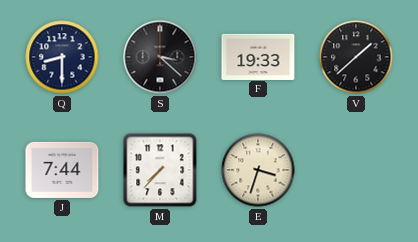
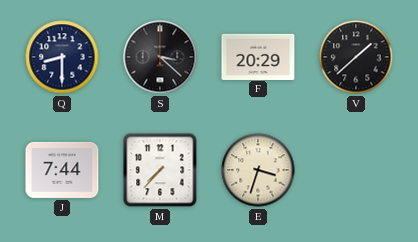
F: 19:33 -> 20:29
